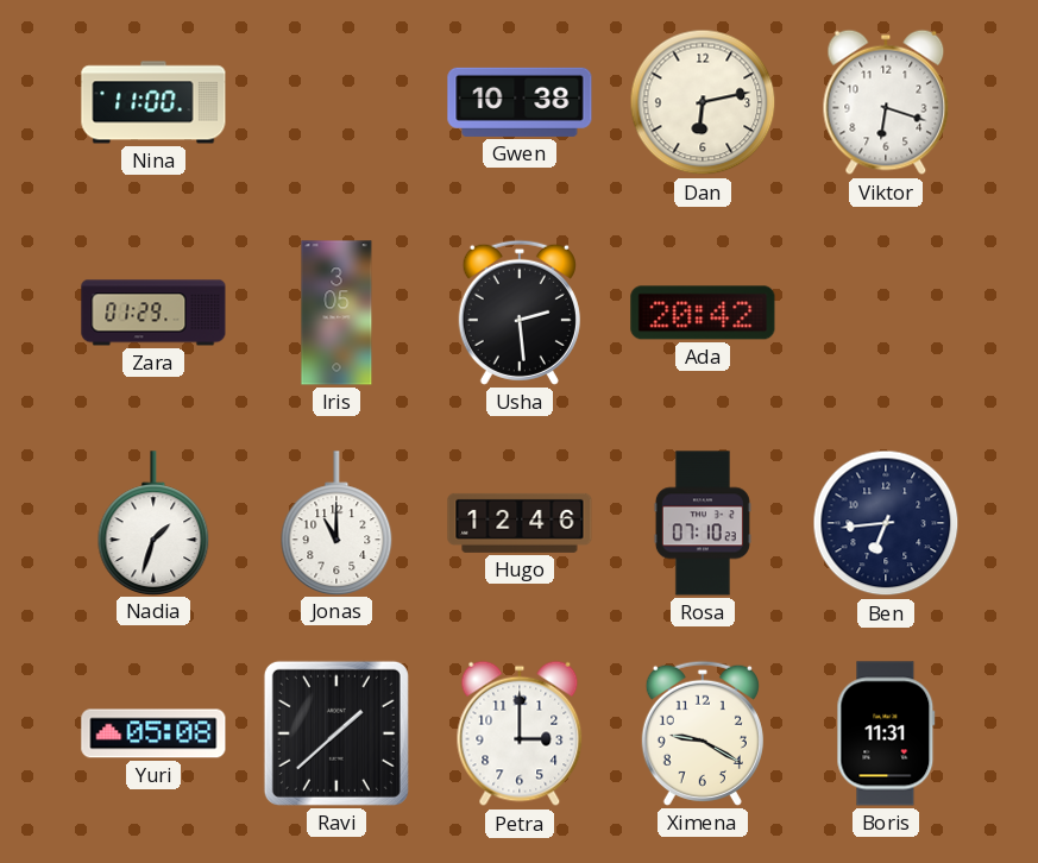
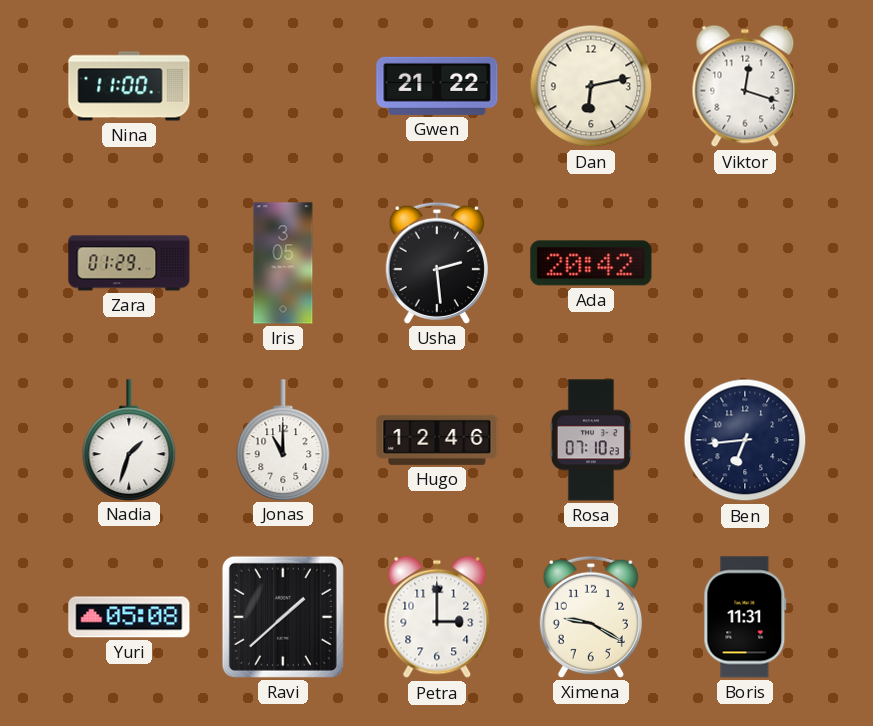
Gwen: 10:38 -> 21:22
Viktor: 6:18 -> 12:18
